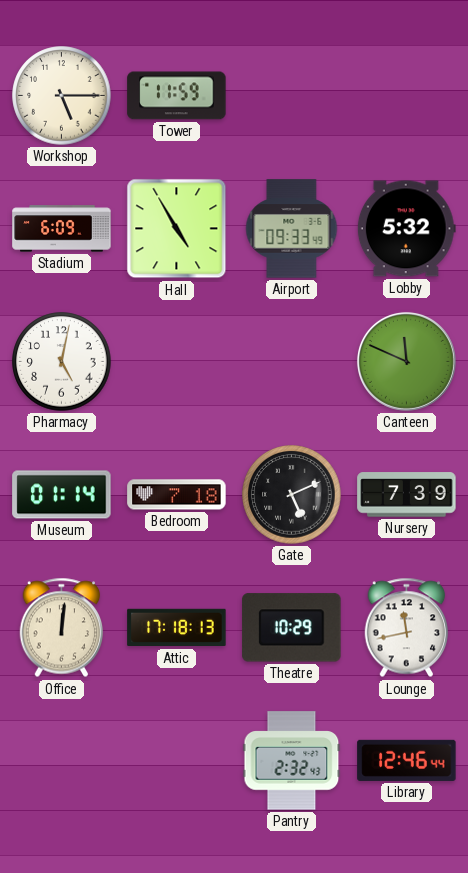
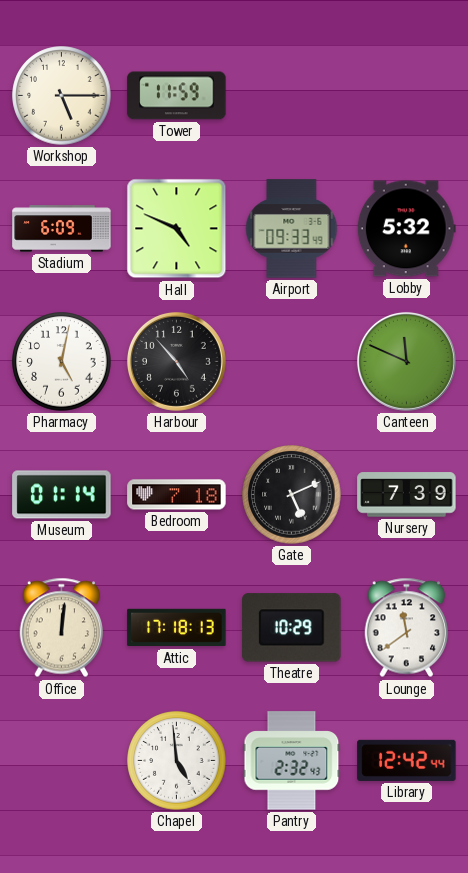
Hall: 4:55 -> 4:49
Harbour: none -> 4:53
Lounge: 11:43 -> 11:39
Chapel: none -> 4:59
Library: 12:46 -> 12:42
